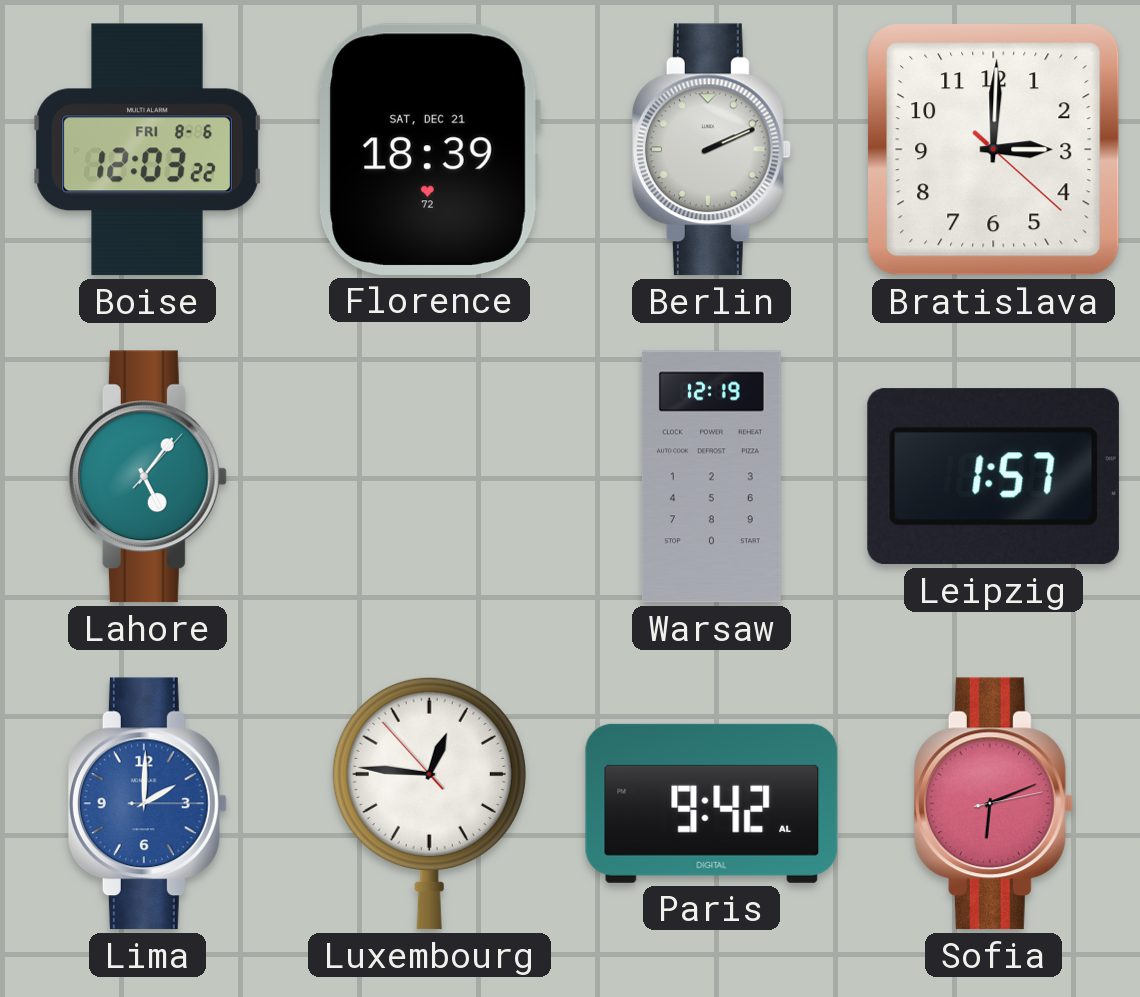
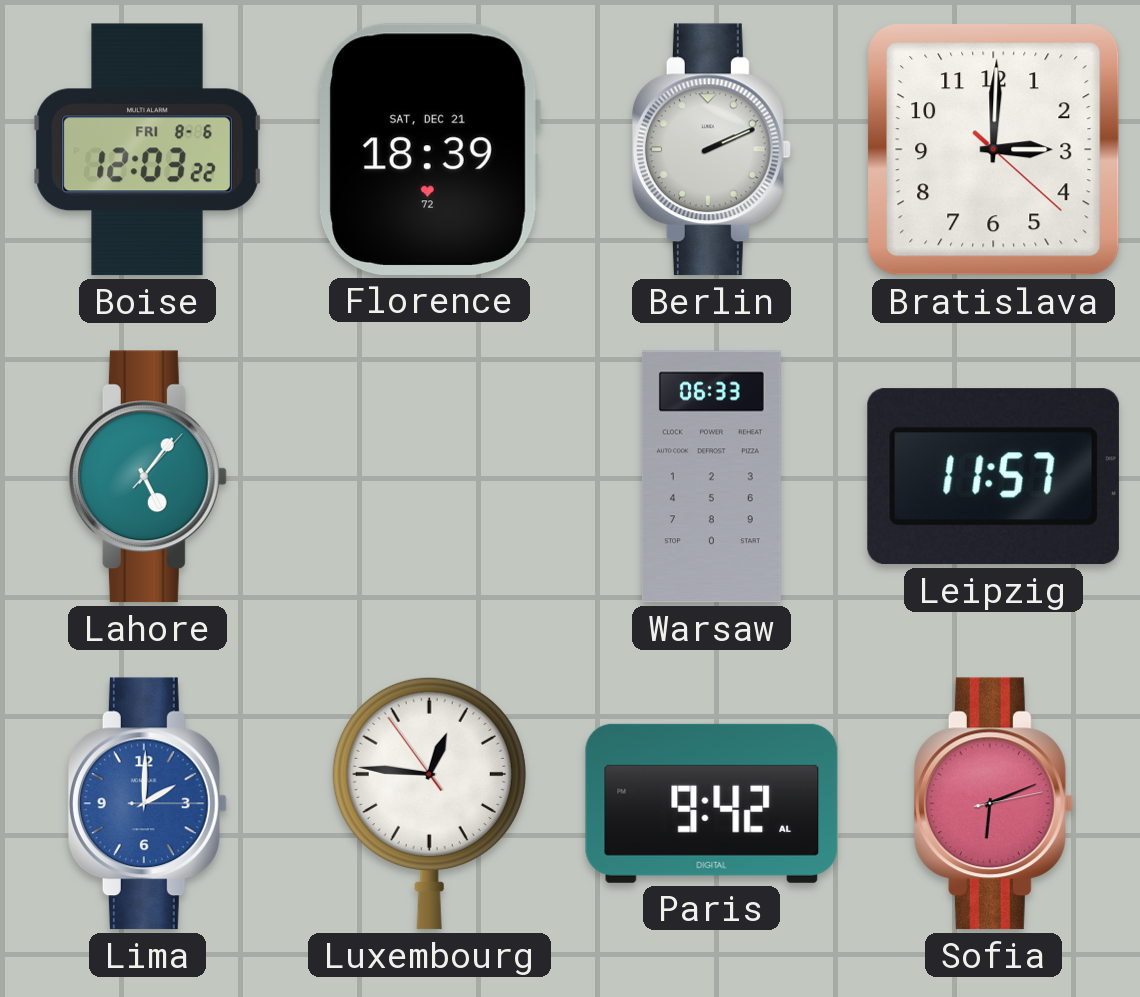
Warsaw: 12:19 -> 06:33
Leipzig: 1:57 -> 11:57
Luxembourg: 12:45:53 -> 12:45:54
